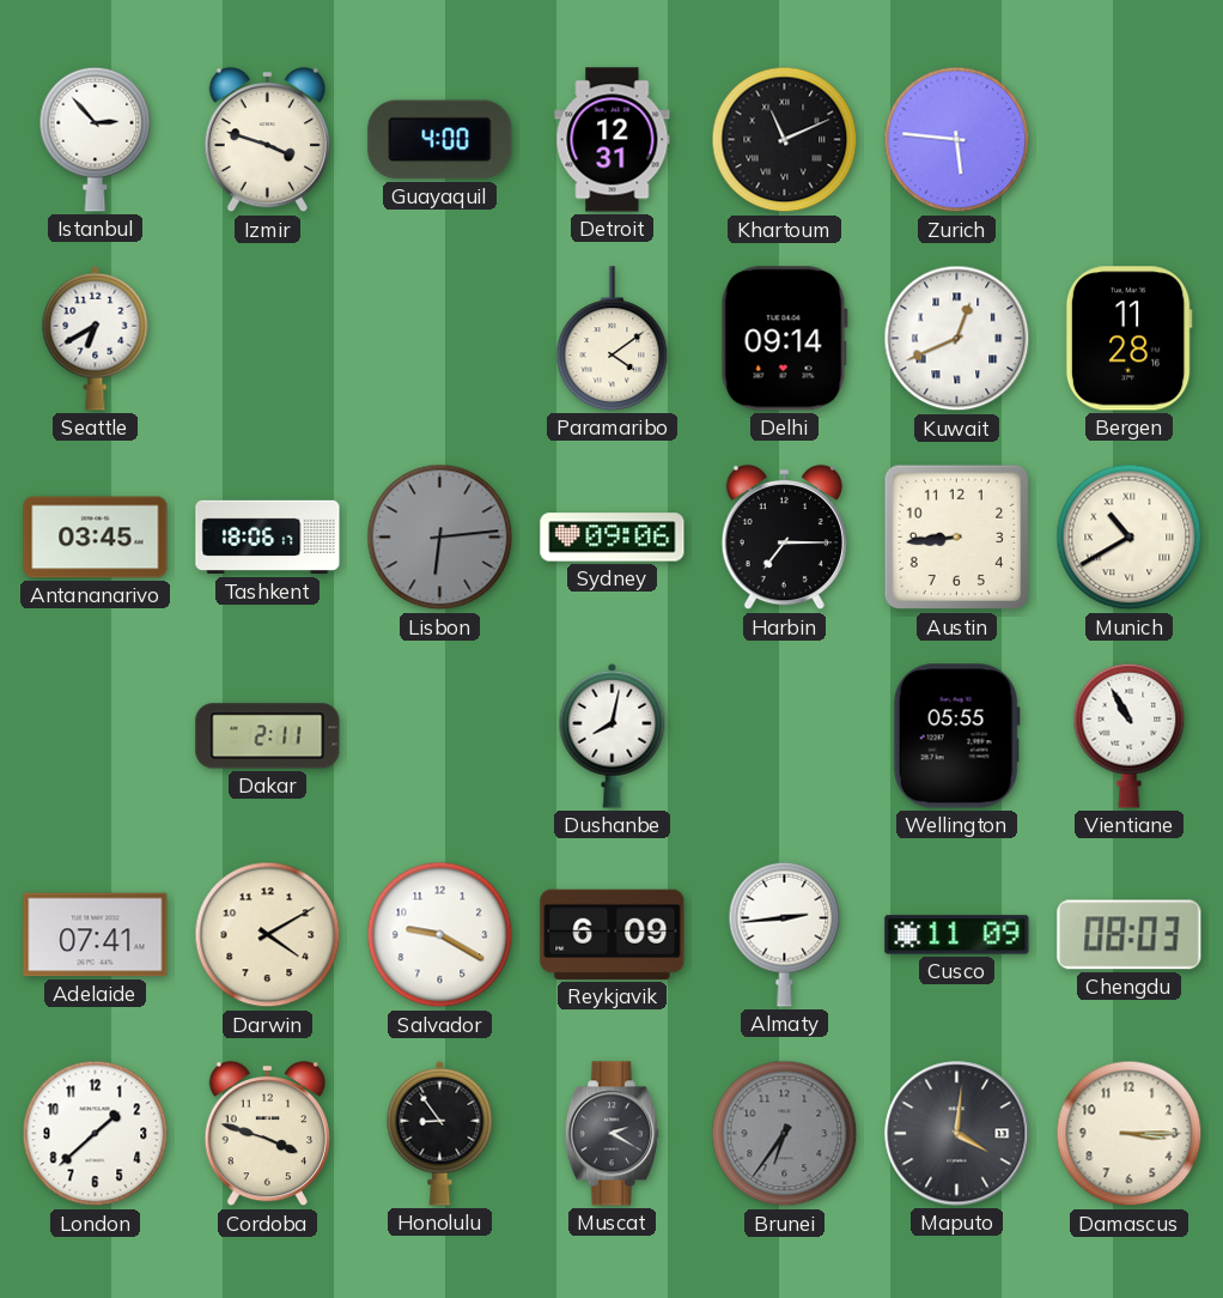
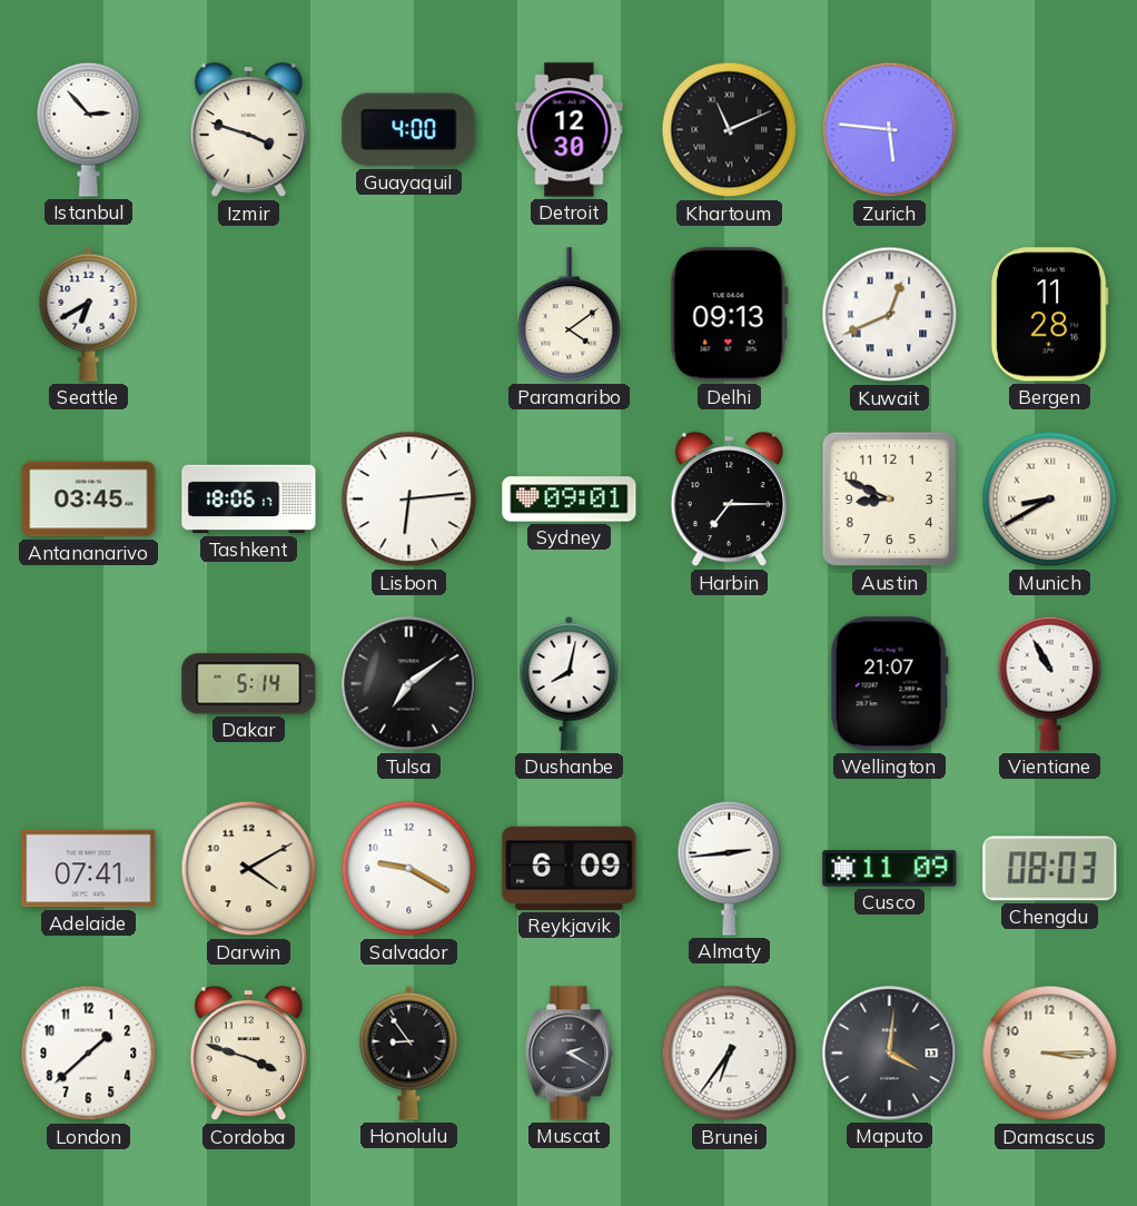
Detroit: 12:31 -> 12:30
Delhi: 09:14 -> 09:13
Lisbon dial: grey -> white
Sydney: 09:06 -> 09:01
Austin: 8:44 -> 8:49
Munich: 10:40 -> 8:40
Dakar: 2:11 -> 5:14
Tulsa: none -> 7:09
Wellington: 05:55 -> 21:07
Brunei dial: grey -> white
